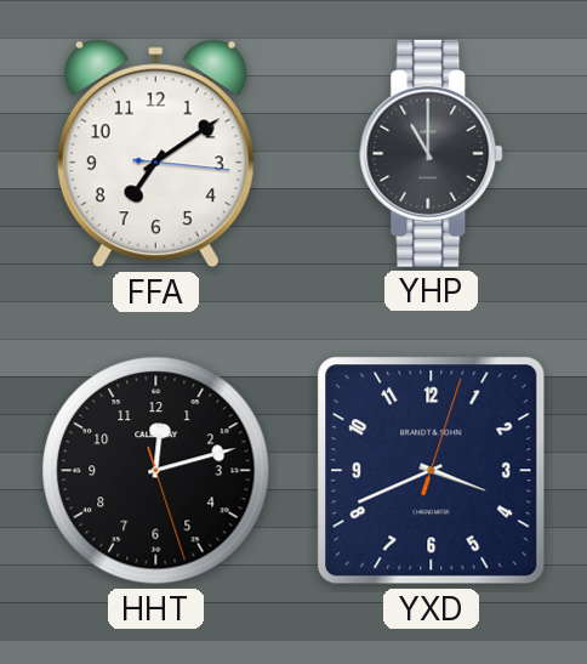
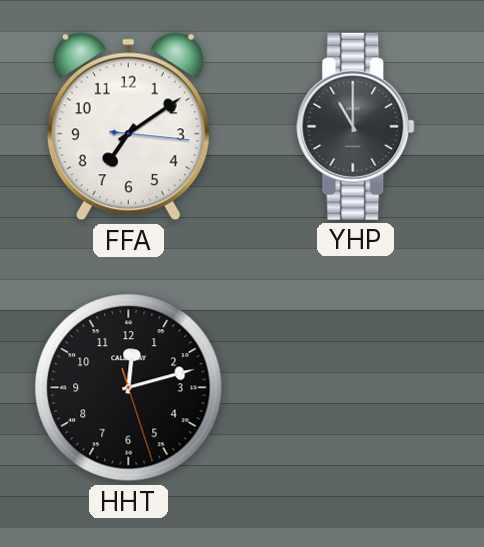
YXD: 3:41 -> none
